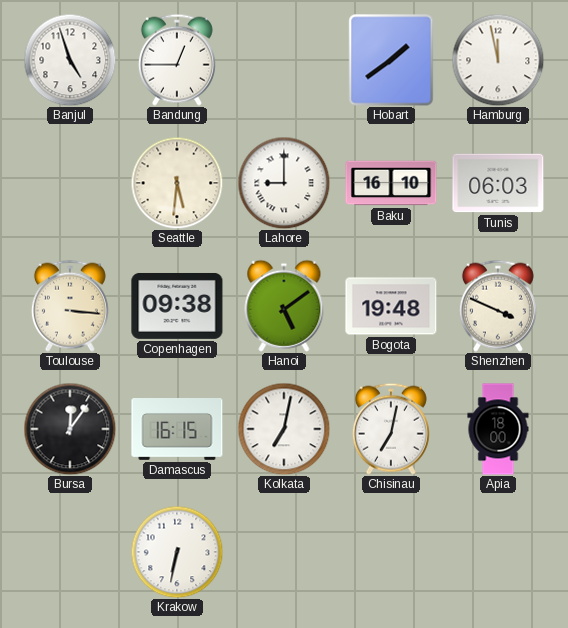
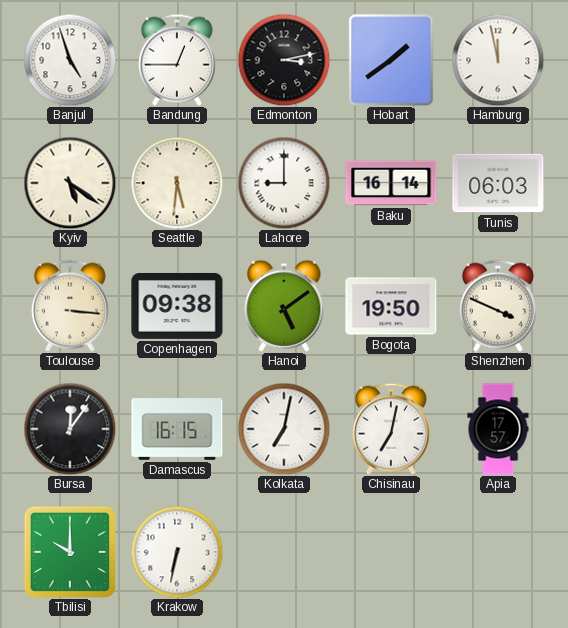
Edmonton: none -> 3:13
Kyiv: none -> 5:21
Baku: 16:10 -> 16:14
Bogota: 19:48 -> 19:50
Apia: 18:00 -> 17:57
Tbilisi: none -> 10:00
